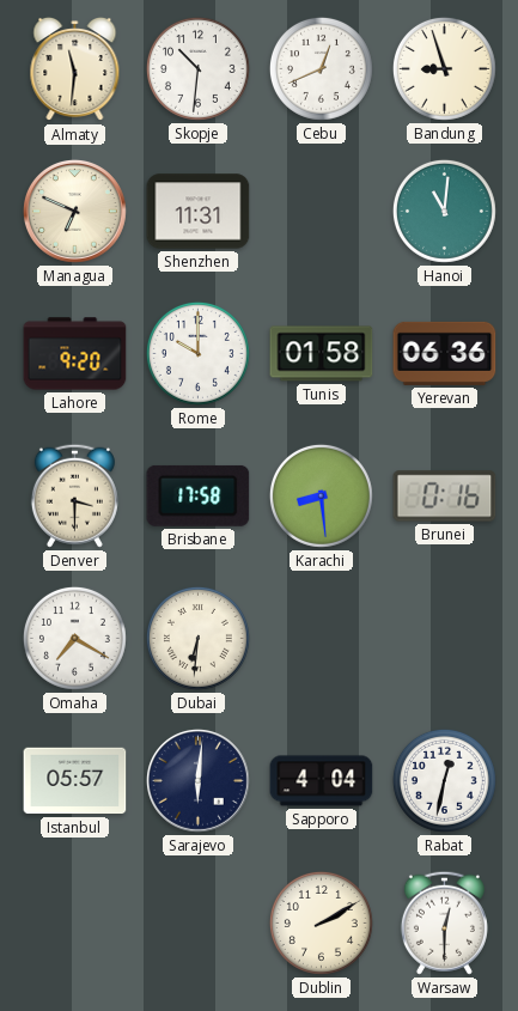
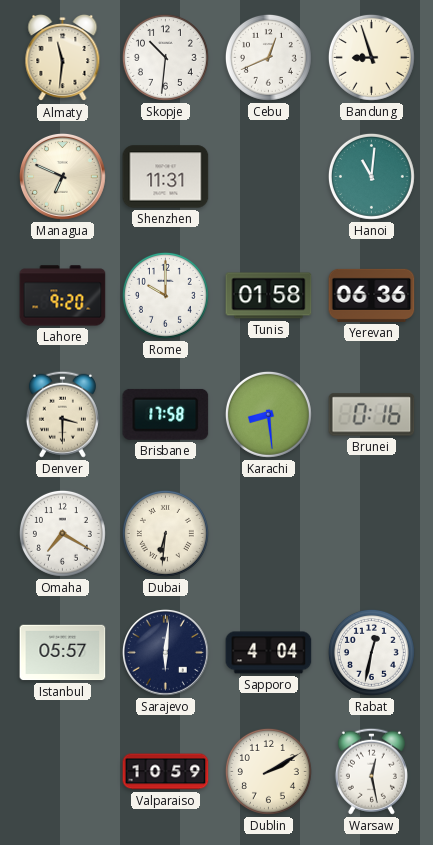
Valparaiso: none -> 10:59
Warsaw: 12:30 -> 12:28
